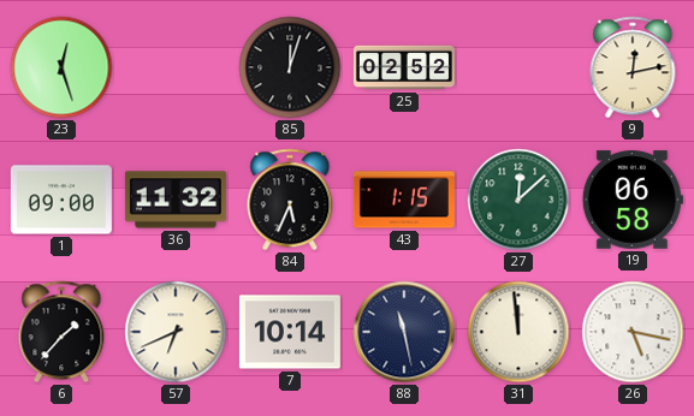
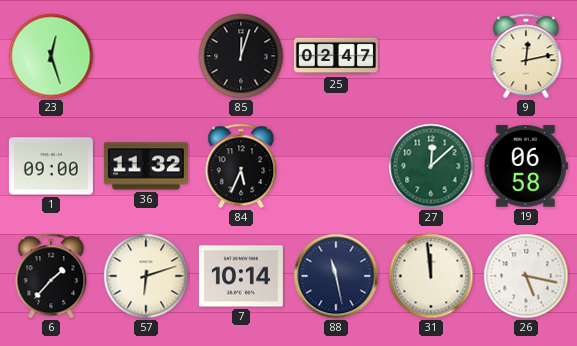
25: 02:52 -> 02:47
43: 1:15 -> none
57: 6:41 -> 6:12
